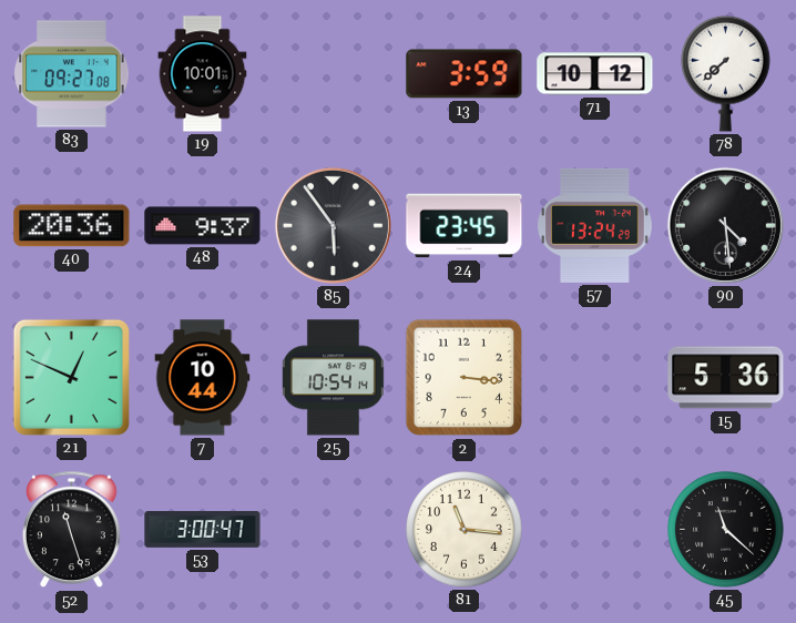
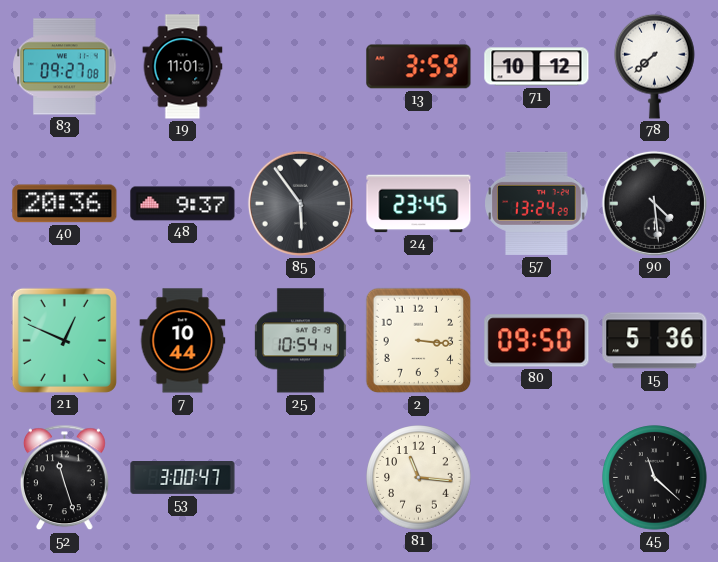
19: 10:01 -> 11:01
80: none -> 09:50
